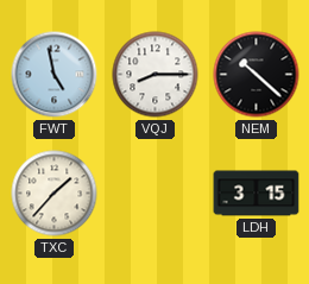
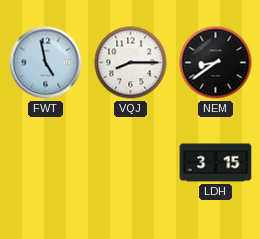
NEM: 10:22 -> 8:39
TXC: 1:37 -> none
